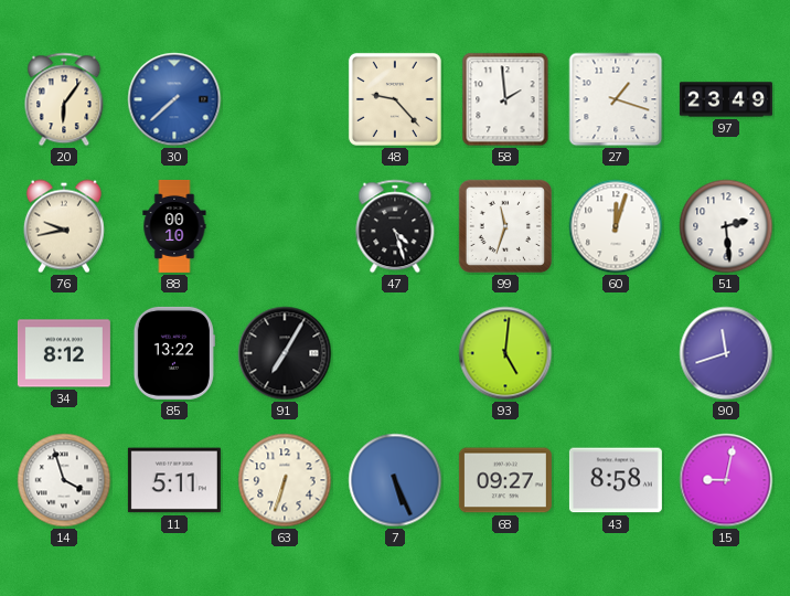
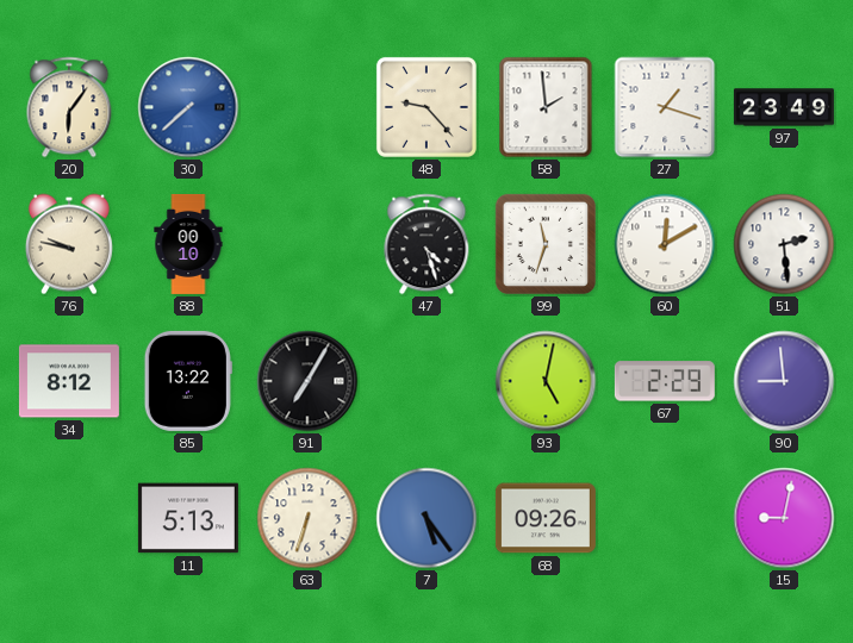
76: 9:43 -> 9:47
60: 12:03 -> 12:10
93: 5:01 -> 5:02
67: none -> 2:29
90: 11:42 -> 8:59
14: 3:57 -> none
11: 5:11 -> 5:13
7: 5:26 -> 5:24
68: 09:27 -> 09:26
43: 8:58 -> none
